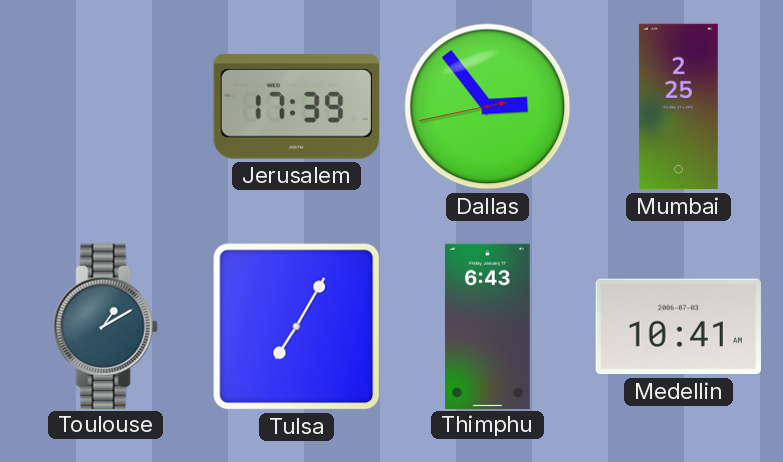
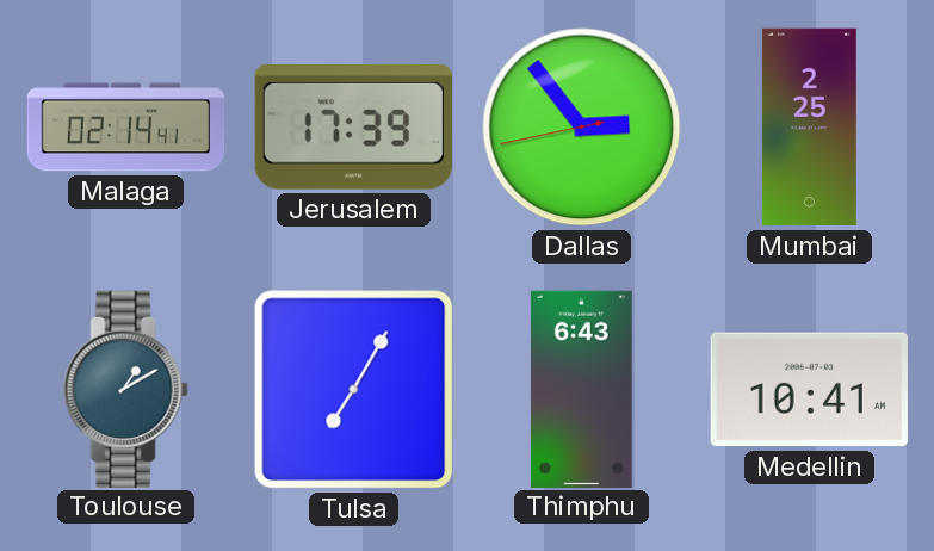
Malaga: none -> 02:14
